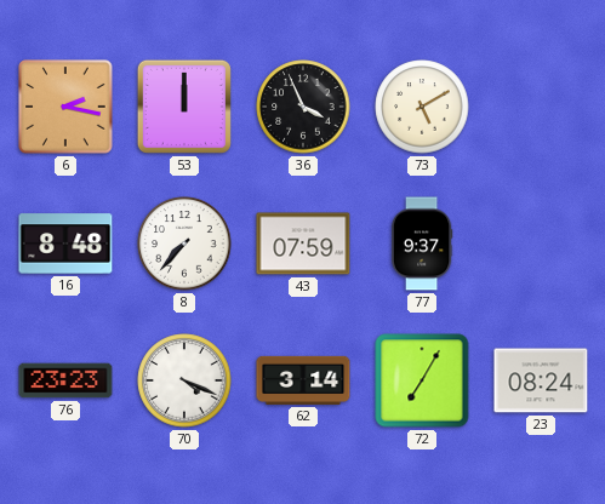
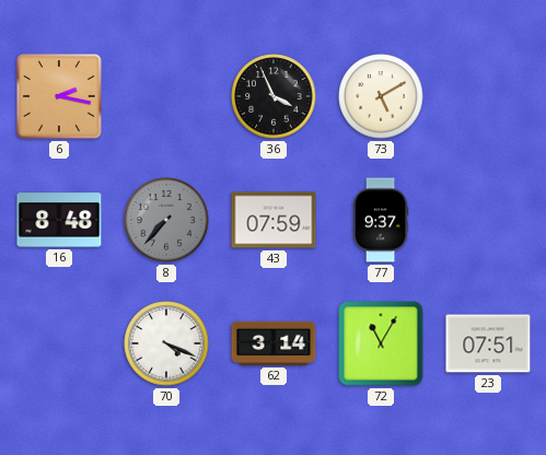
53: 12:00 -> none
8 dial: white -> grey
76: 23:23 -> none
72: 7:05 -> 11:05
23: 08:24 -> 07:51
